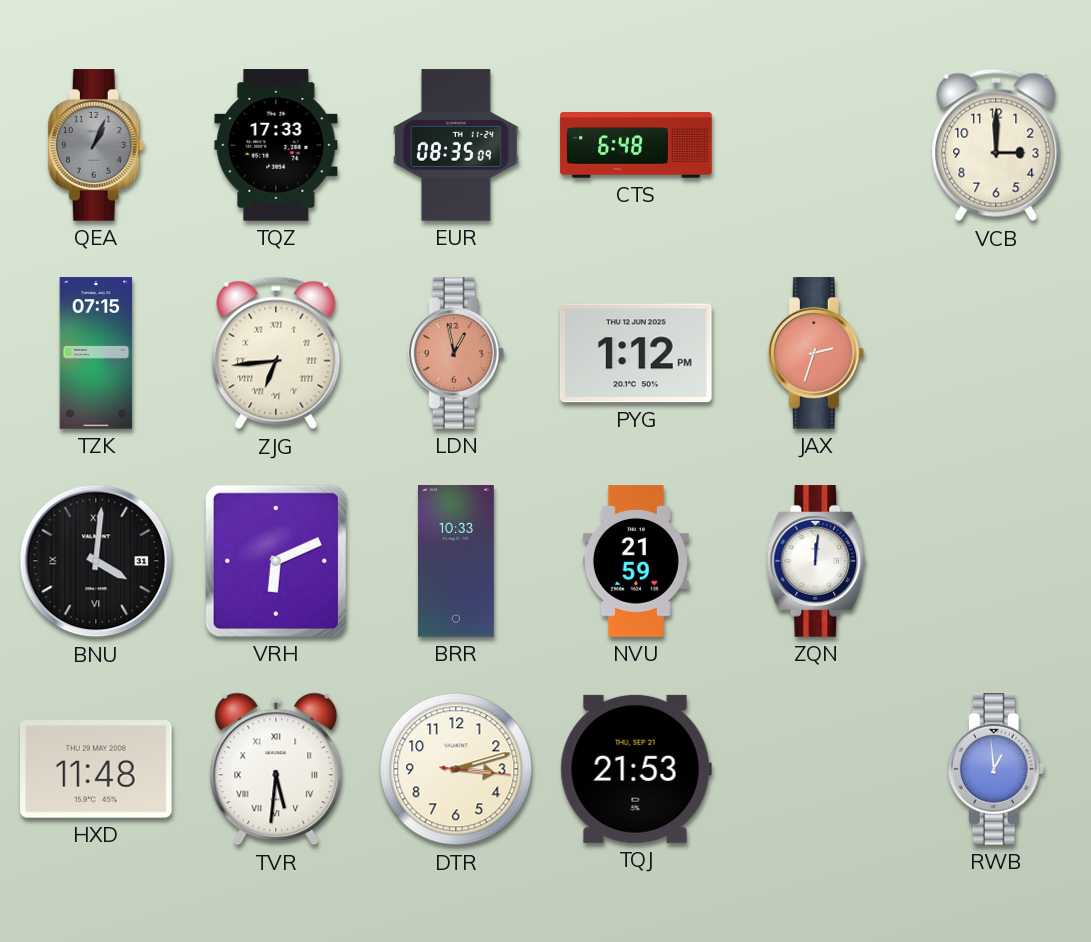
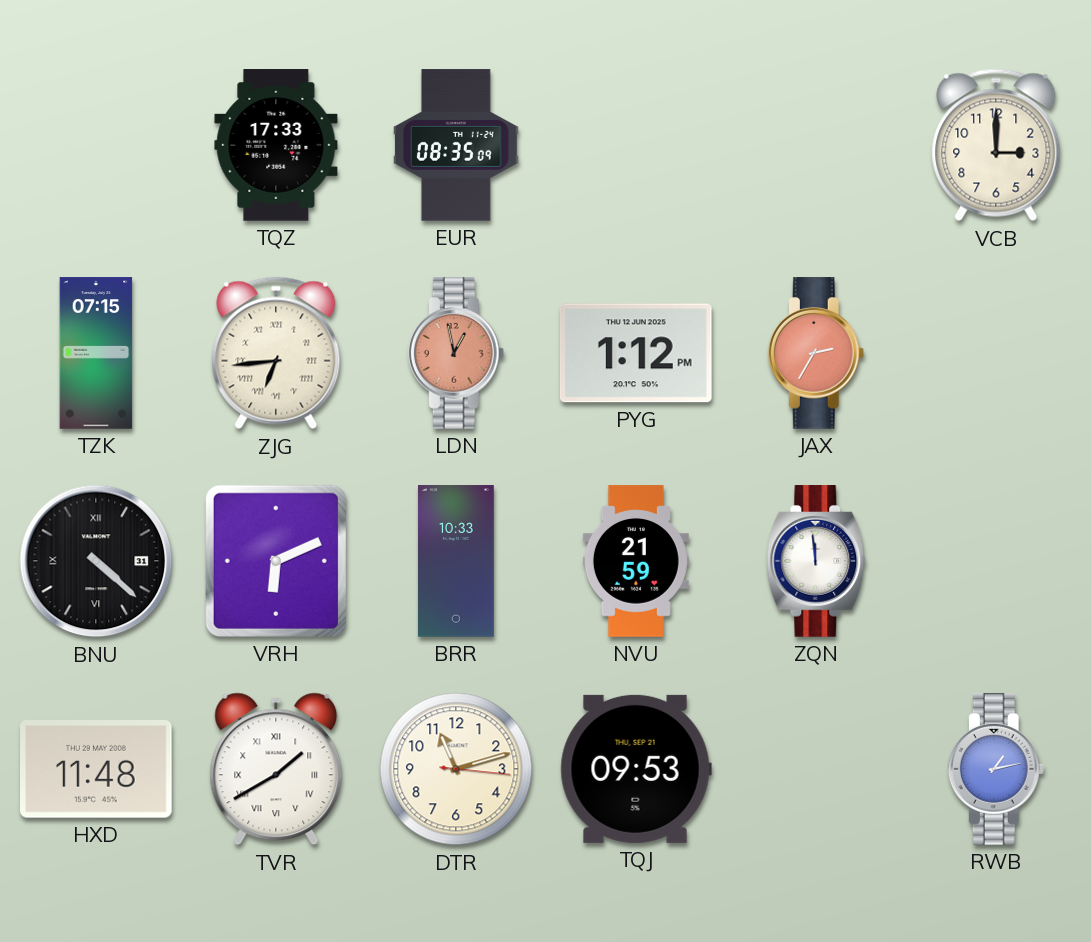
QEA: 1:04 -> none
CTS: 6:48 -> none
JAX: 2:33 -> 2:35
BNU: 4:01 -> 4:22
ZQN: 12:01 -> 11:59
TVR: 5:31 -> 1:40
DTR: 3:12 -> 11:12
TQJ: 21:53 -> 09:53
RWB: 12:59 -> 1:13
